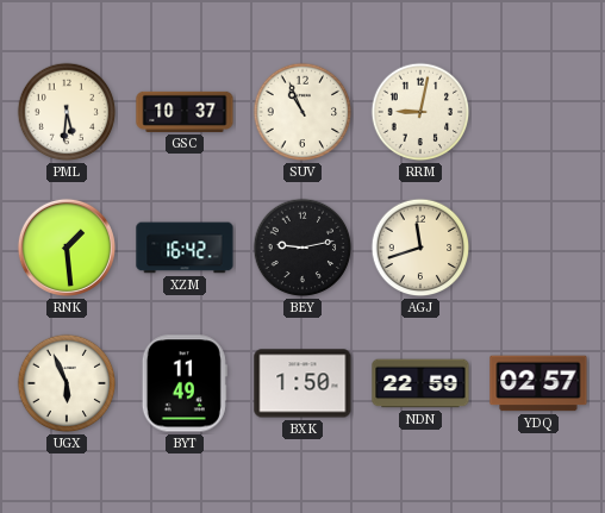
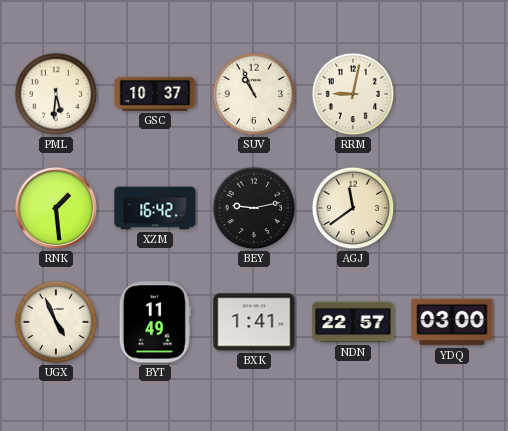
AGJ: 11:42 -> 11:39
UGX: 5:56 -> 4:56
BXK: 1:50 -> 1:41
NDN: 22:59 -> 22:57
YDQ: 02:57 -> 03:00
